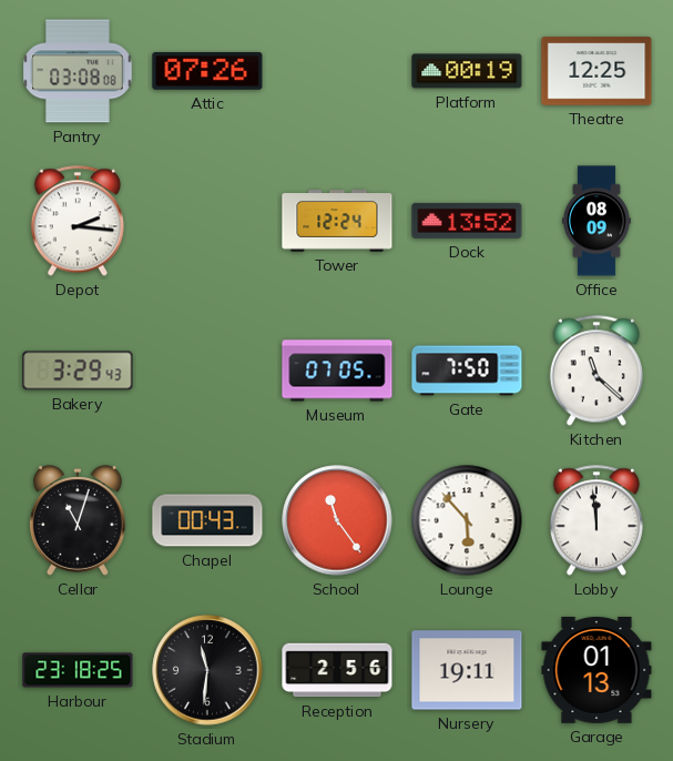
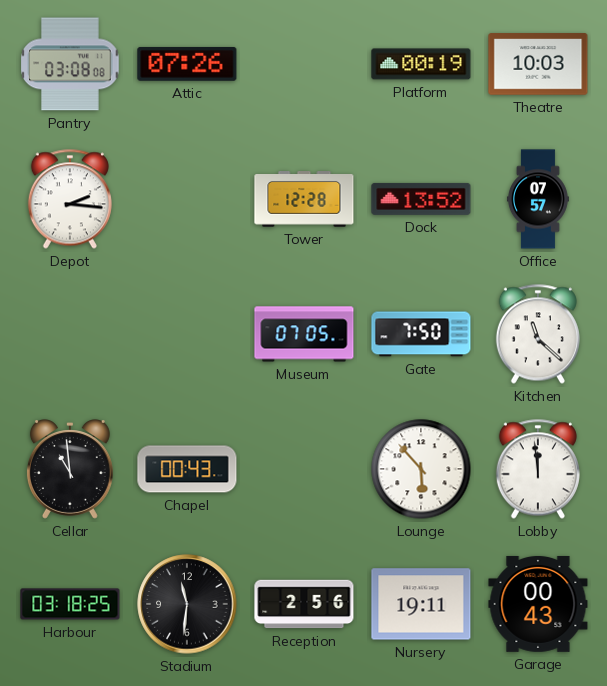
Theatre: 12:25 -> 10:03
Tower: 12:24 -> 12:28
Office: 08:09 -> 07:57
Bakery: 3:29 -> none
Cellar: 11:03 -> 10:59
School: 11:24 -> none
Harbour: 23:18 -> 03:18
Garage: 01:13 -> 00:43
